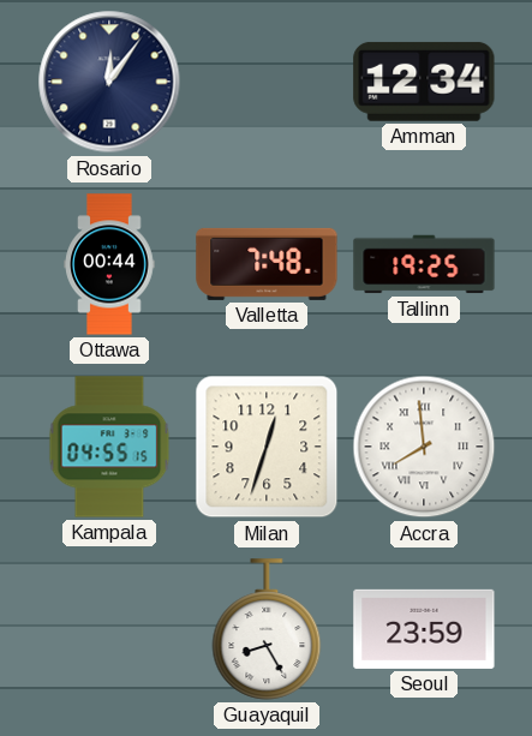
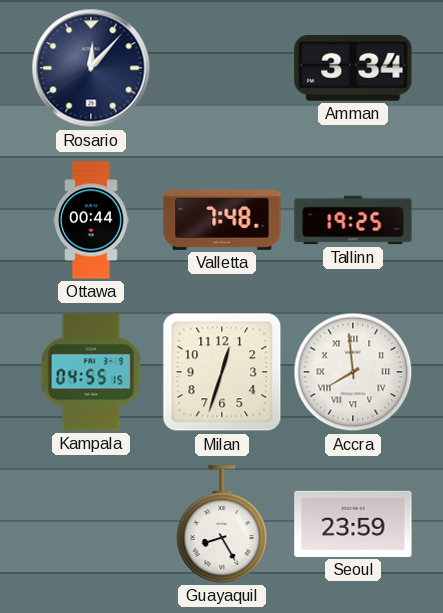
Rosario: 12:06 -> 12:07
Amman: 12:34 -> 3:34
